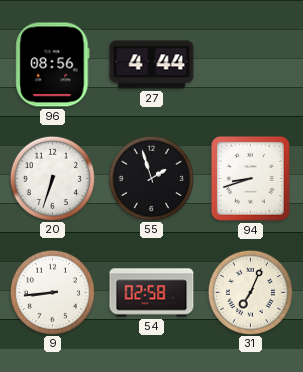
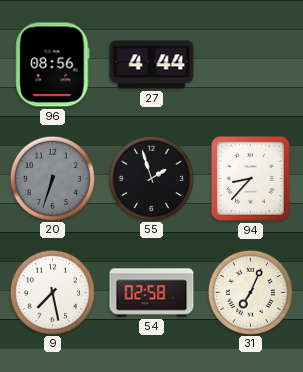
20 dial: white -> grey
94: 8:42 -> 8:37
9: 8:44 -> 7:28
